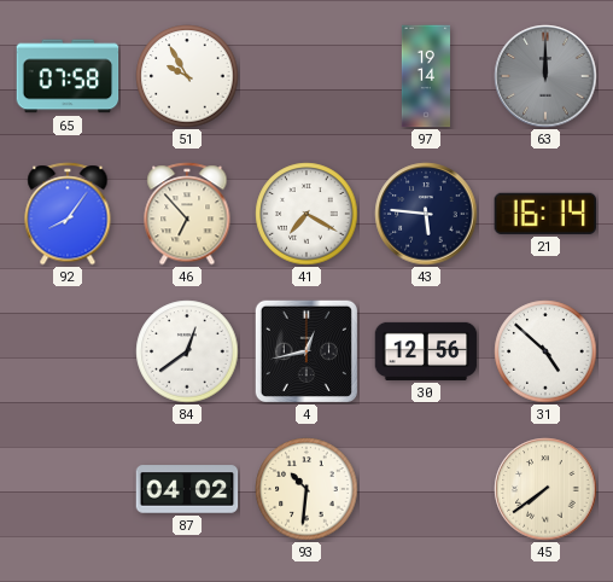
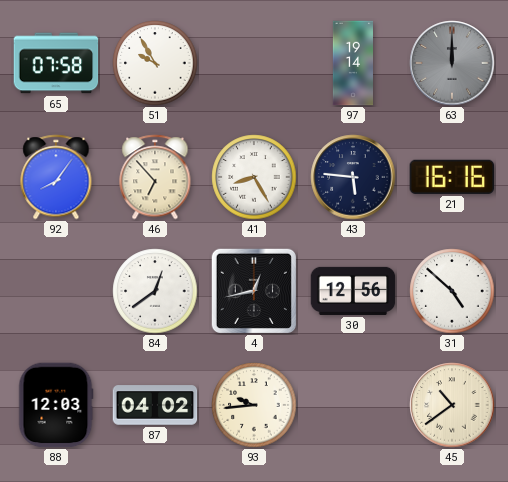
41: 7:20 -> 8:25
21: 16:14 -> 16:16
88: none -> 12:03
93: 10:31 -> 9:44
45: 7:39 -> 10:39
